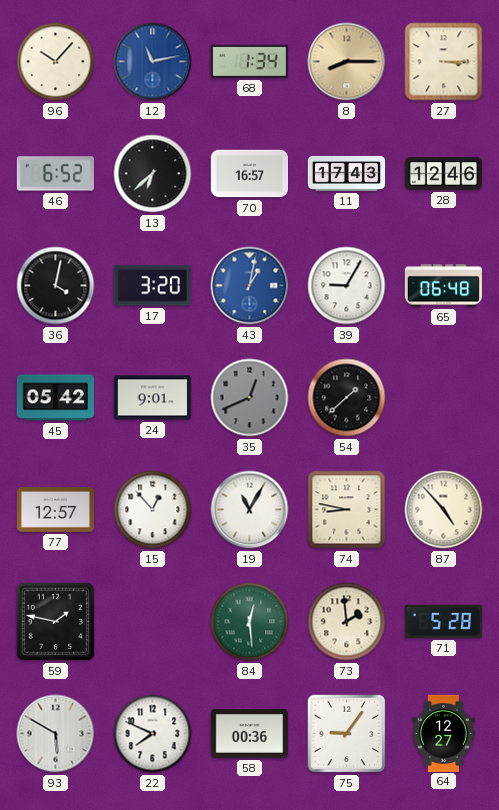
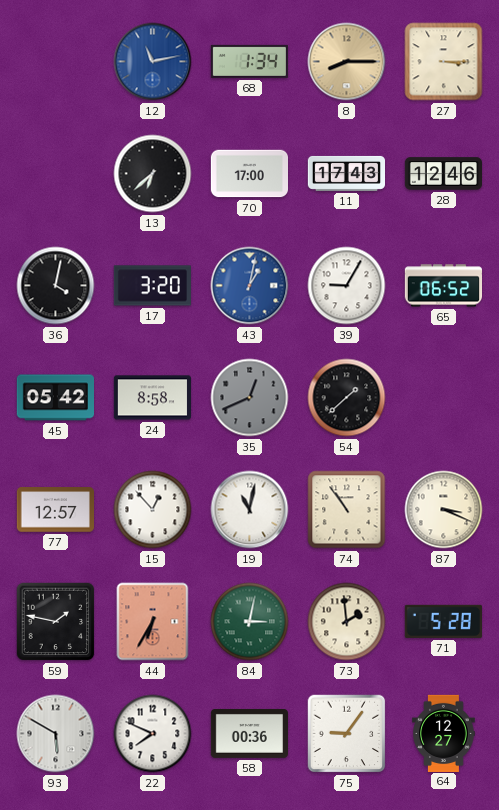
96: 10:07 -> none
46: 6:52 -> none
70: 16:57 -> 17:00
65: 06:48 -> 06:52
24: 9:01 -> 8:58
19: 11:05 -> 11:02
74: 8:47 -> 10:54
87: 4:53 -> 3:19
44: none -> 6:35
84: 12:29 -> 3:02
